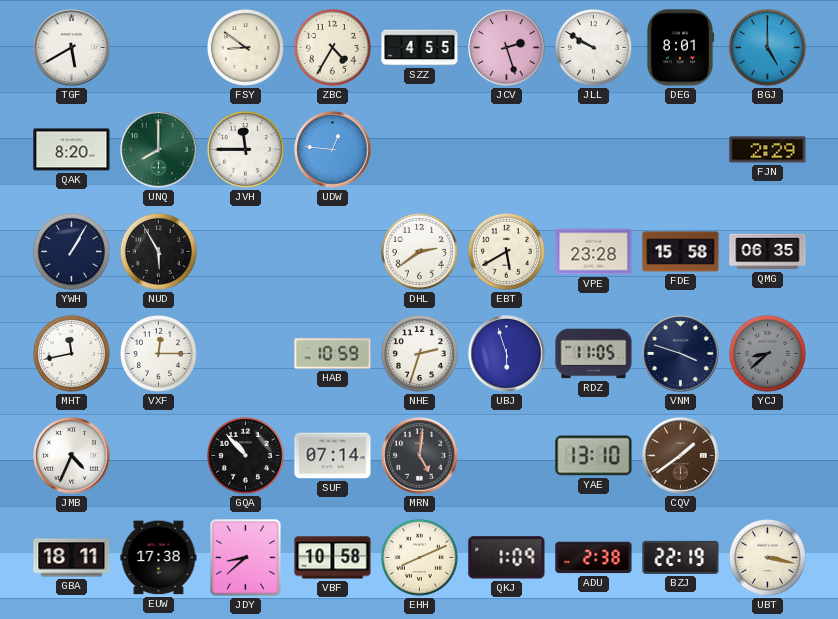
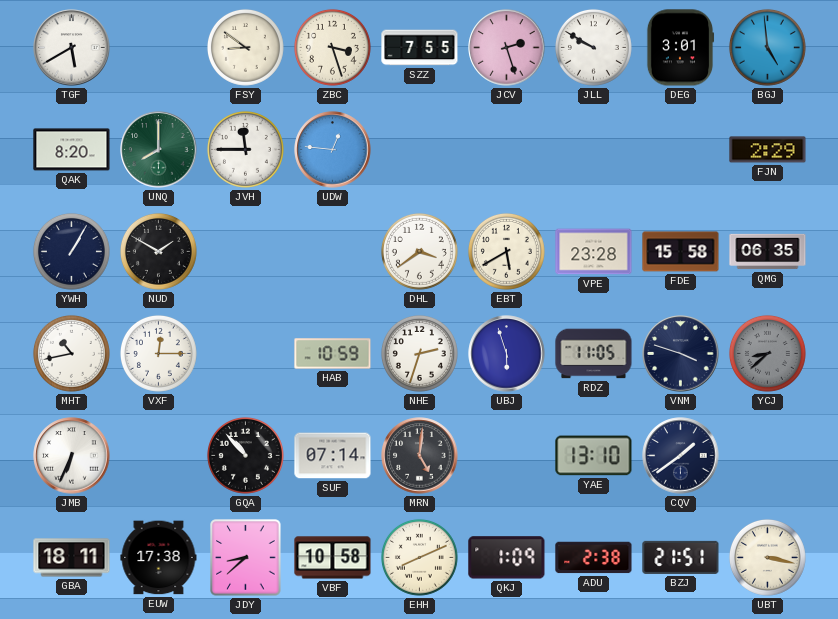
ZBC: 4:35 -> 3:27
SZZ: 4:55 -> 7:55
DEG: 8:01 -> 3:01
BGJ: 5:00 -> 4:59
NUD: 5:55 -> 1:50
DHL: 2:39 -> 3:39
MHT: 11:43 -> 10:43
JMB: 4:34 -> 6:34
CQV dial: brown -> navy
BZJ: 22:19 -> 21:51
